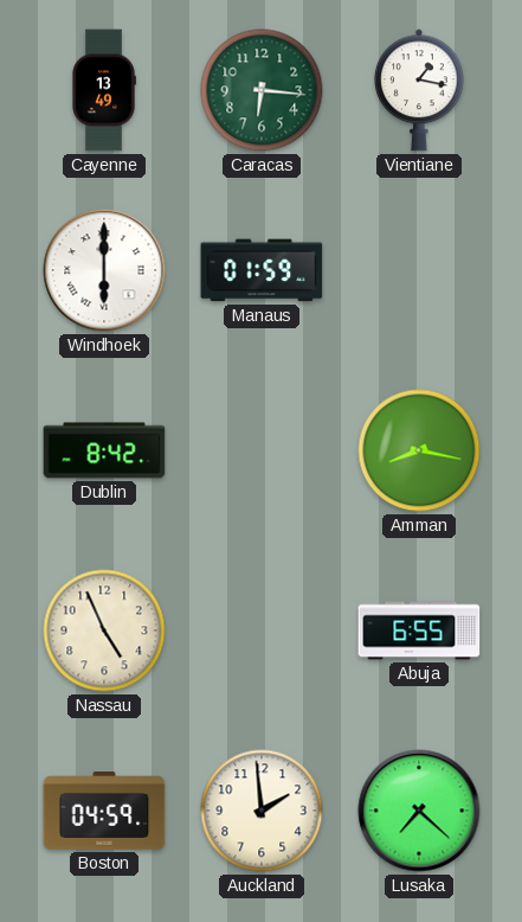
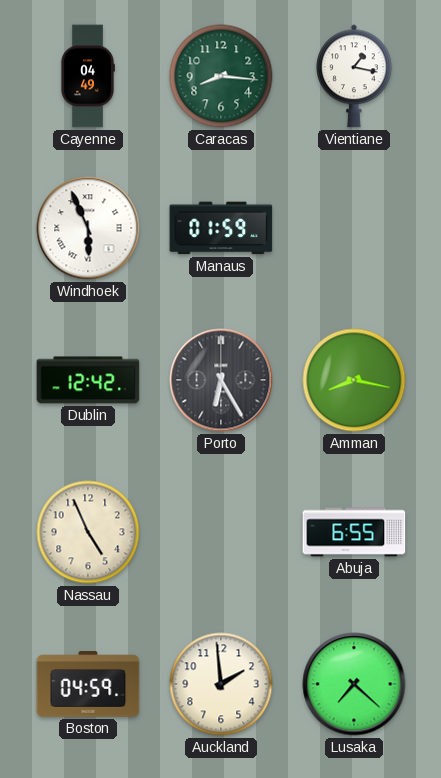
Cayenne: 13:49 -> 04:49
Caracas: 6:16 -> 8:16
Windhoek: 6:00 -> 5:56
Dublin: 8:42 -> 12:42
Porto: none -> 6:25
